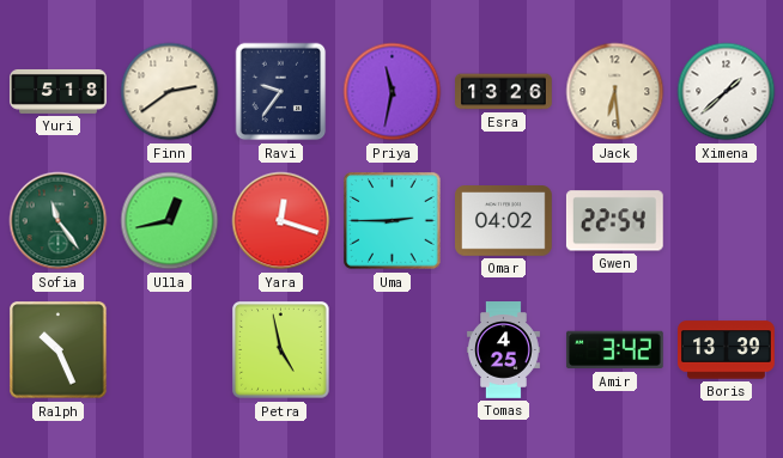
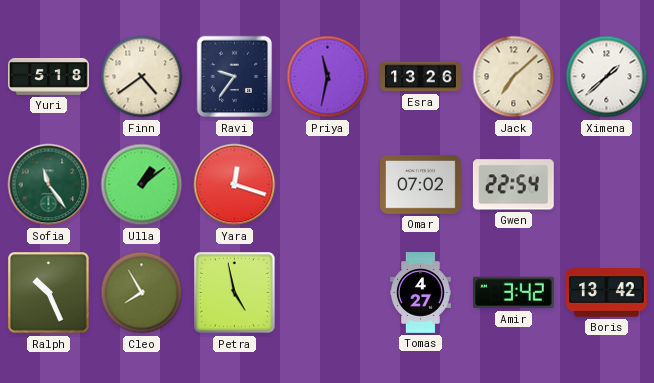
Finn: 2:39 -> 4:39
Jack: 6:29 -> 7:08
Ulla: 12:43 -> 1:09
Uma: 2:45 -> none
Omar: 04:02 -> 07:02
Cleo: none -> 7:55
Tomas: 4:25 -> 4:27
Boris: 13:39 -> 13:42
